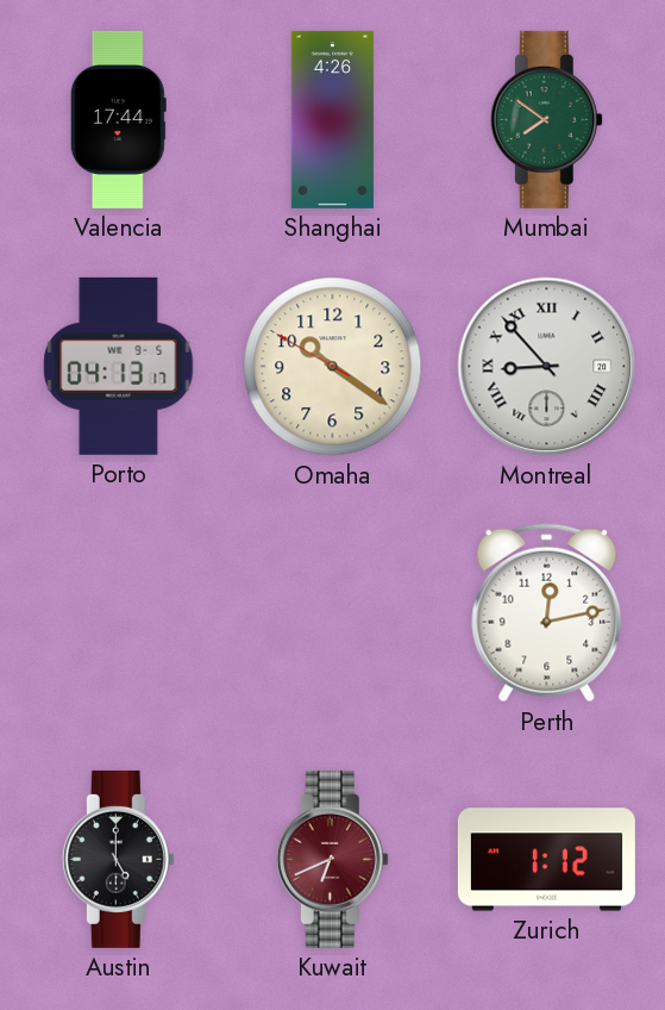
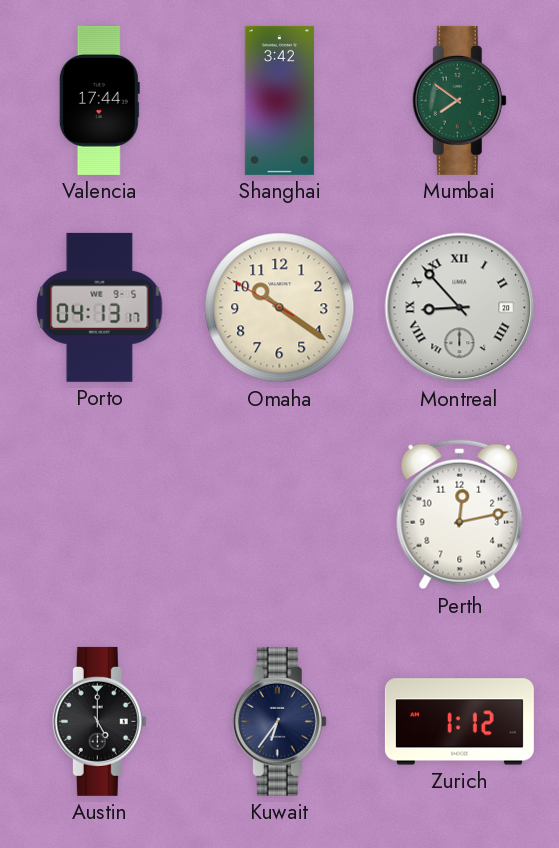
Shanghai: 4:26 -> 3:42
Kuwait: 6:41 -> 6:36
Kuwait dial: burgundy -> navy
